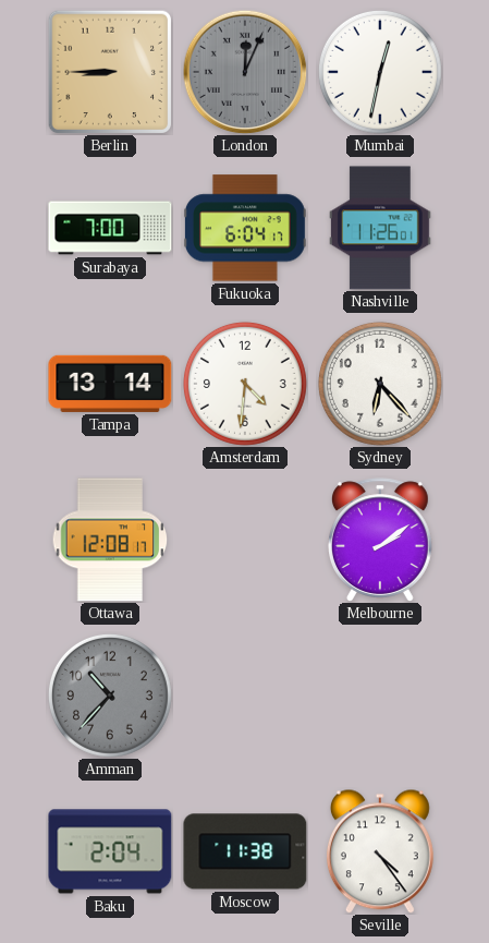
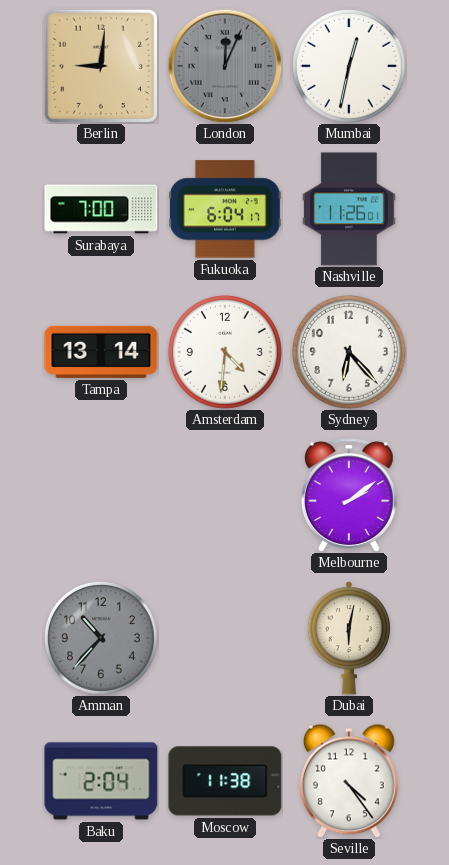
Berlin: 8:45 -> 9:01
Ottawa: 12:08 -> none
Dubai: none -> 6:02
